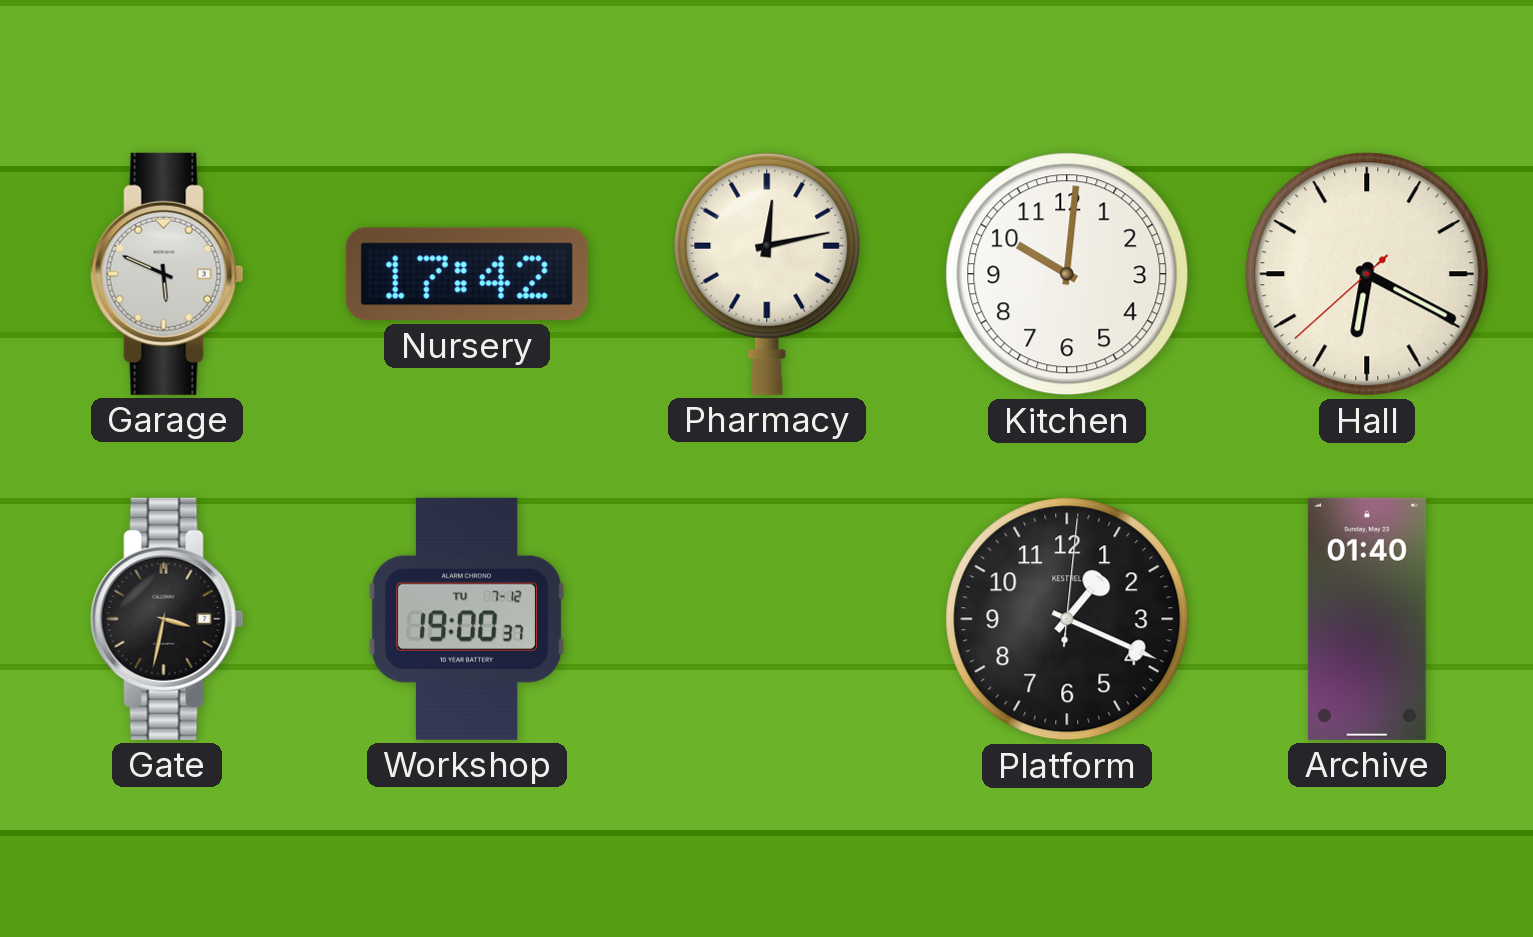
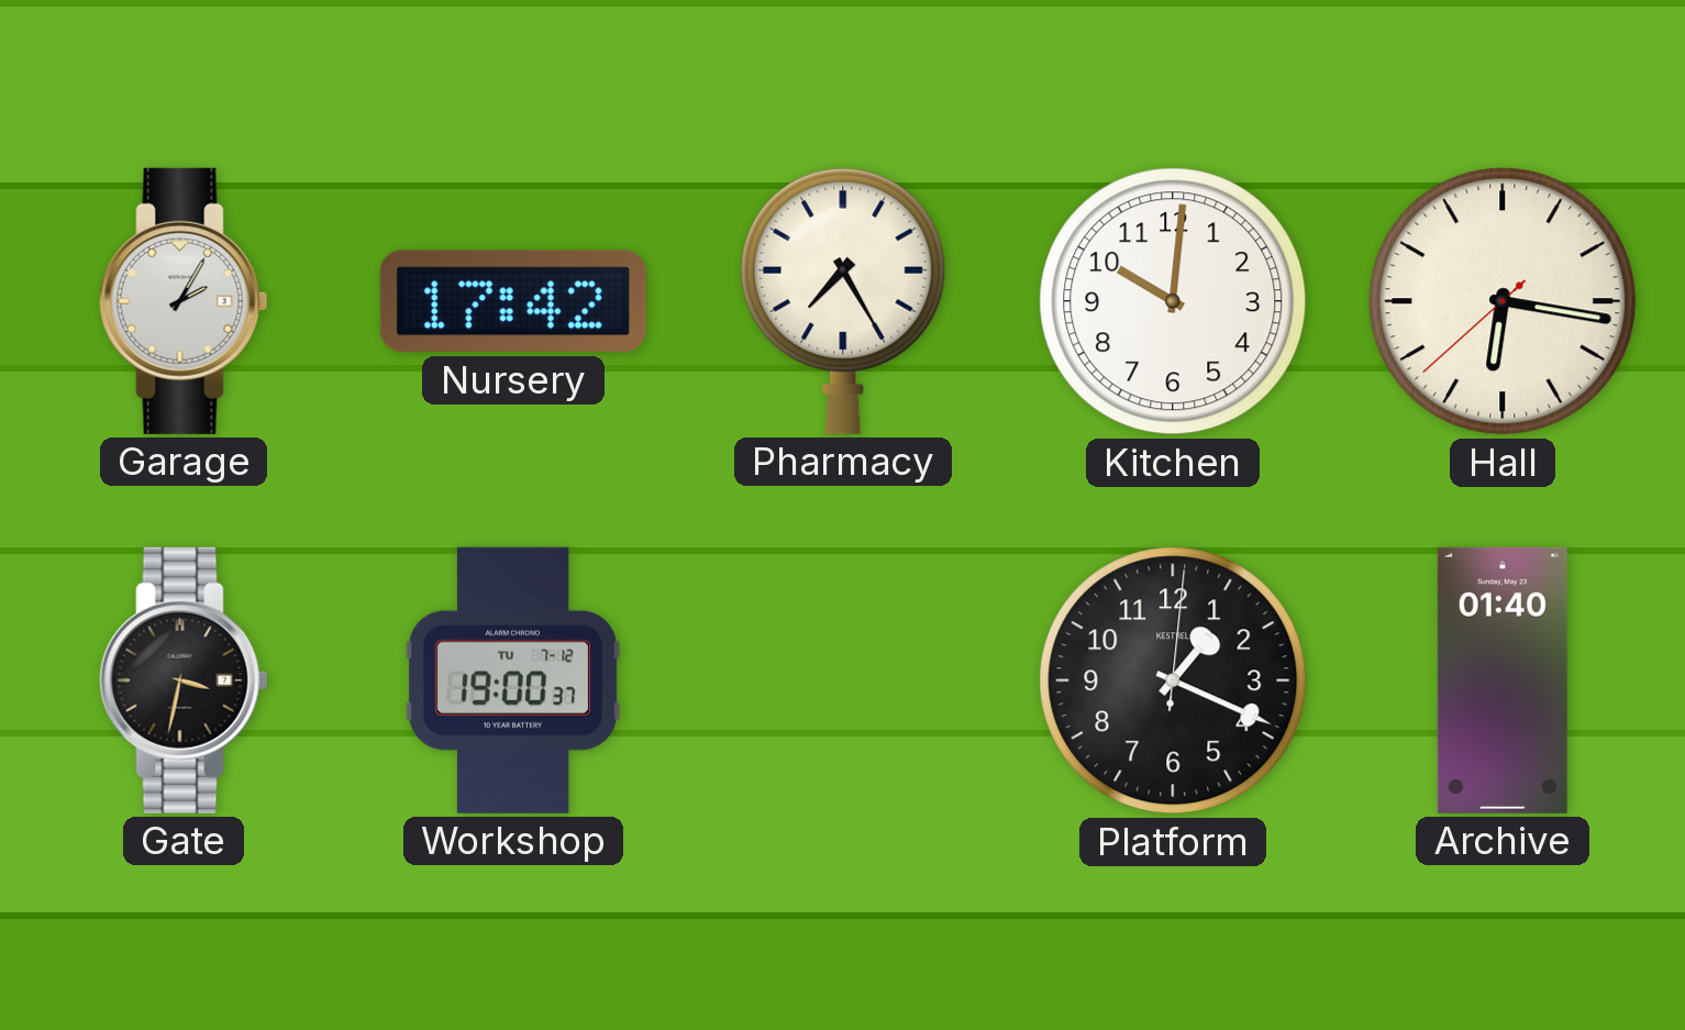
Garage: 5:49 -> 2:05
Pharmacy: 12:13 -> 7:25
Hall: 6:19 -> 6:16
